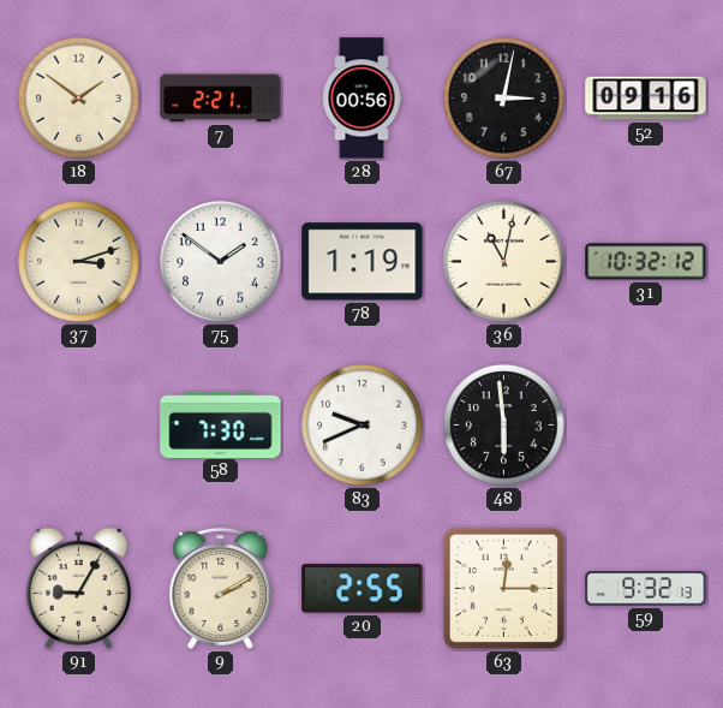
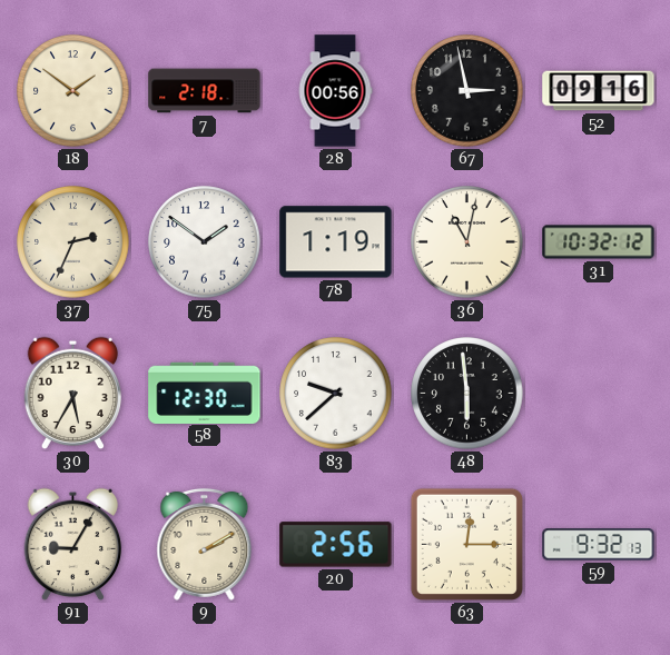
7: 2:21 -> 2:18
67: 3:02 -> 2:58
37: 3:12 -> 2:34
30: none -> 5:35
58: 7:30 -> 12:30
83: 9:41 -> 9:38
20: 2:55 -> 2:56
